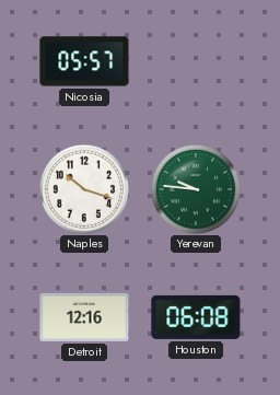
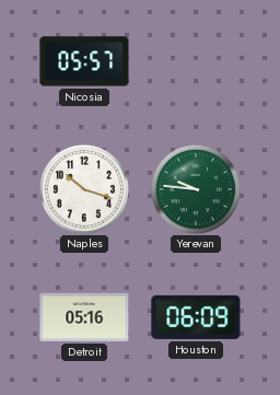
Detroit: 12:16 -> 05:16
Houston: 06:08 -> 06:09
